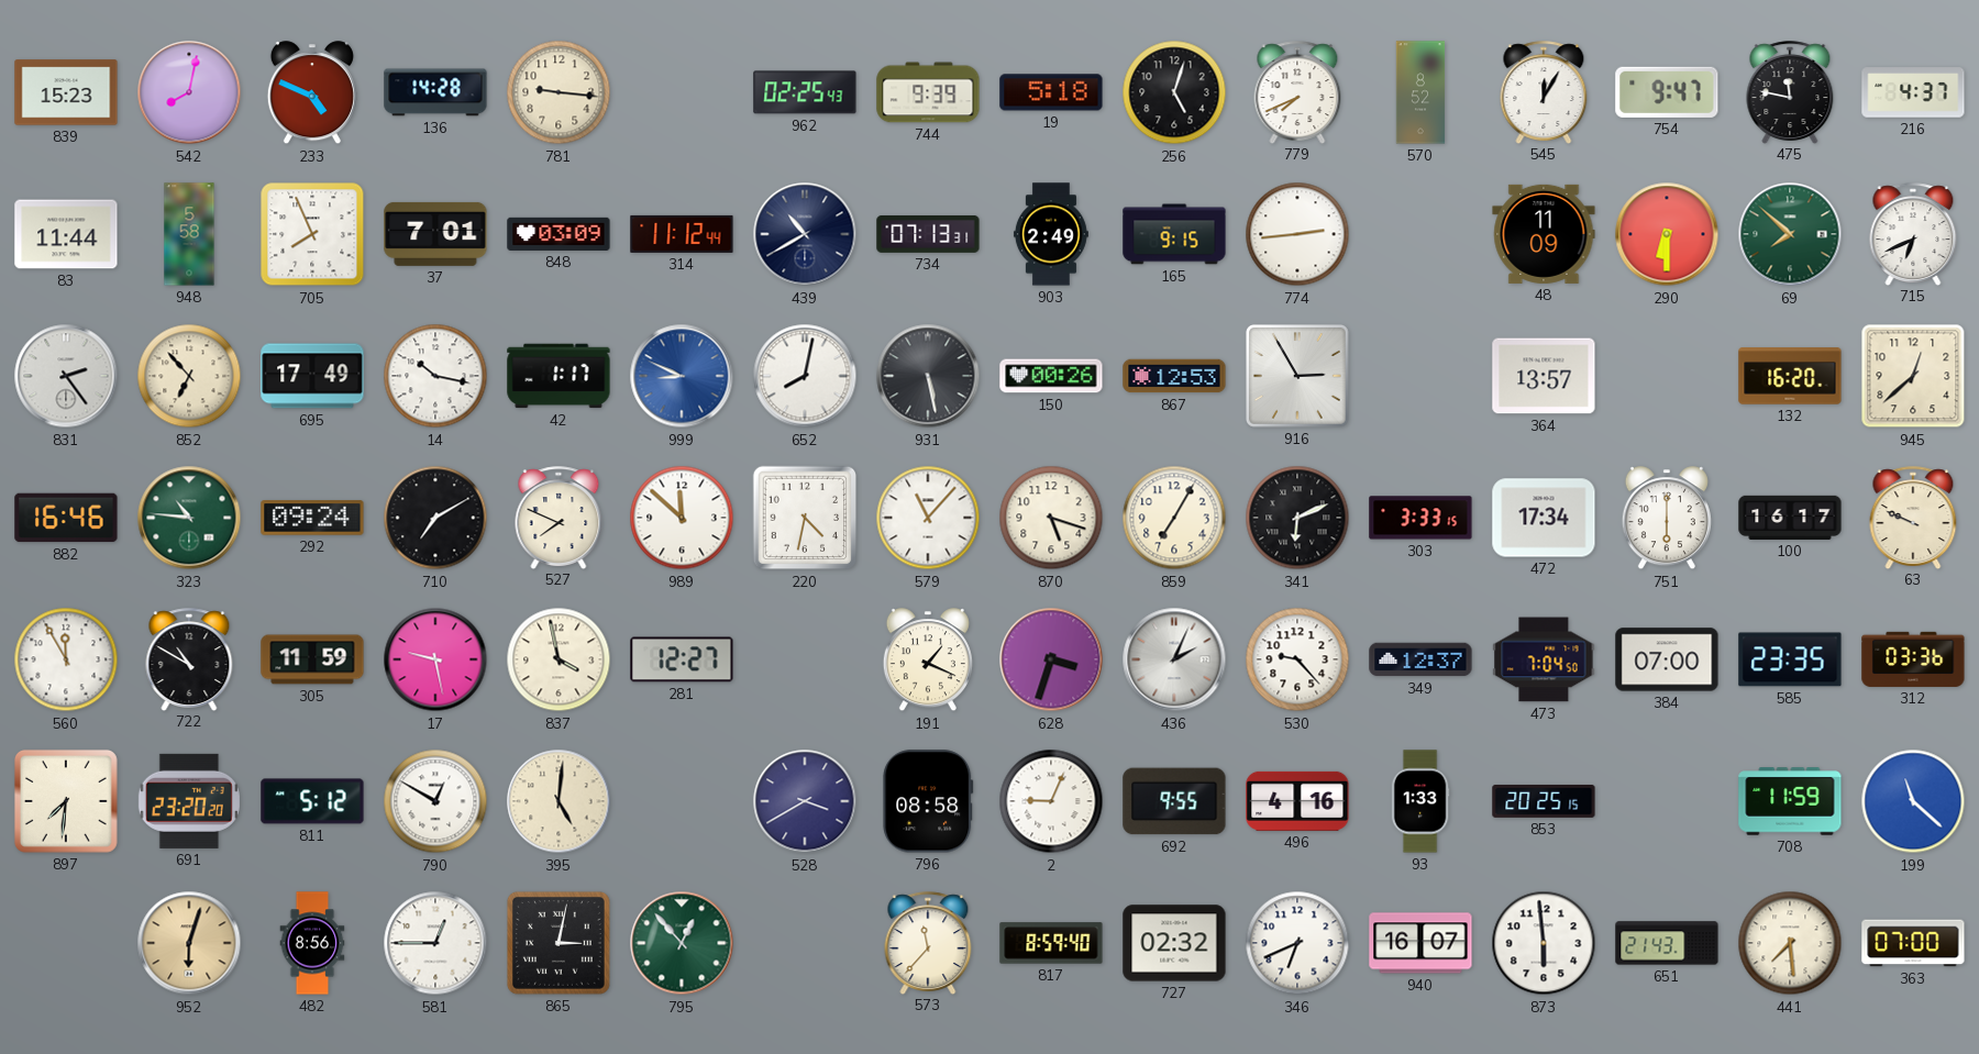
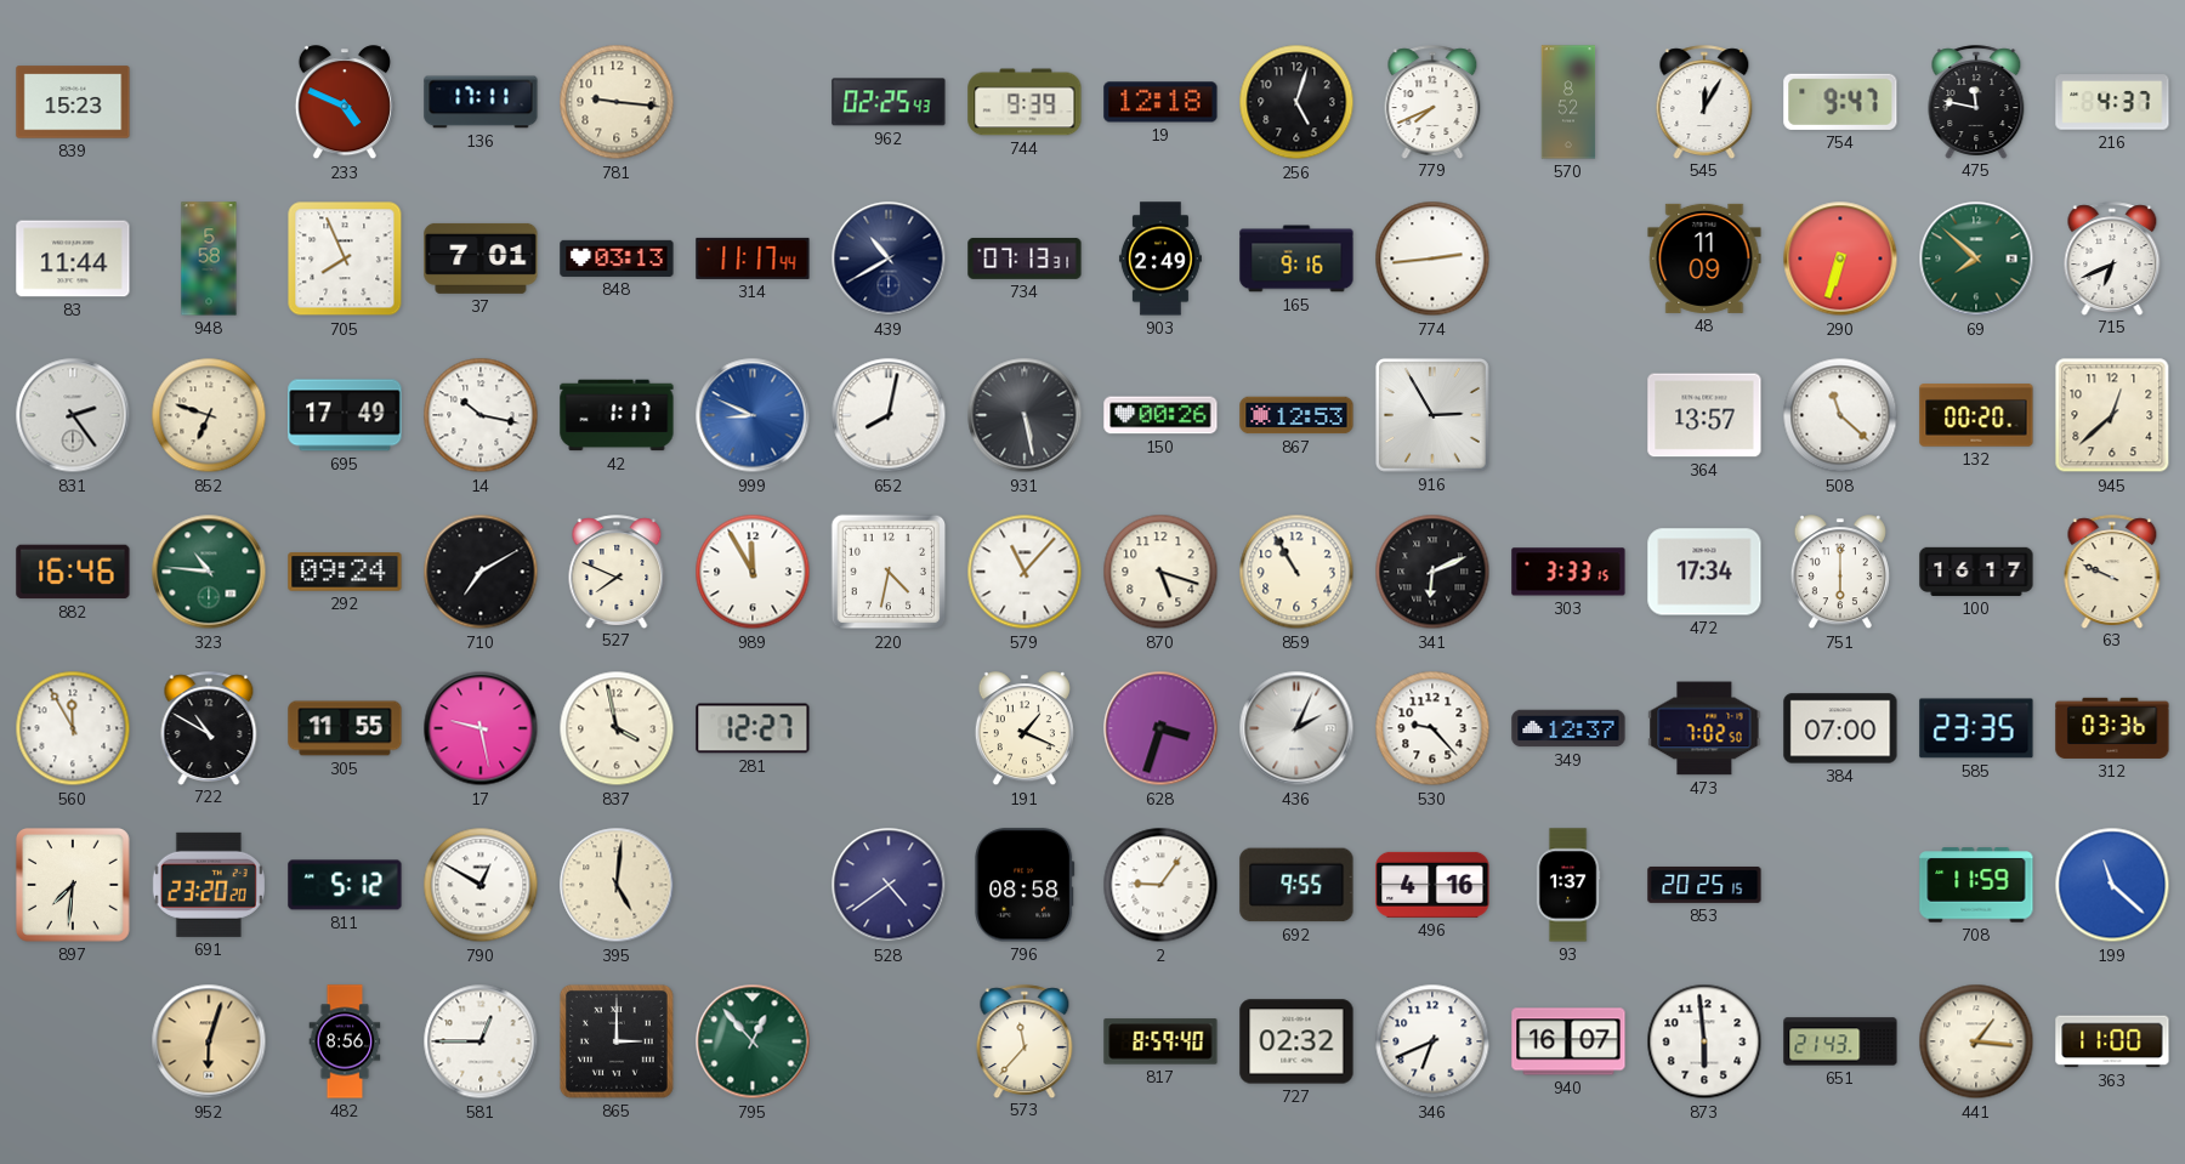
542: 8:02 -> none
136: 14:28 -> 17:11
19: 5:18 -> 12:18
848: 03:09 -> 03:13
314: 11:12 -> 11:17
165: 9:15 -> 9:16
290: 6:30 -> 6:33
852: 6:53 -> 6:48
508: none -> 11:22
132: 16:20 -> 00:20
989: 11:52 -> 11:55
859: 7:05 -> 10:55
305: 11:59 -> 11:55
473: 7:04 -> 7:02
528: 3:40 -> 4:39
2: 9:04 -> 9:06
93: 1:33 -> 1:37
865: 3:02 -> 3:00
441: 7:29 -> 1:16
363: 07:00 -> 11:00
